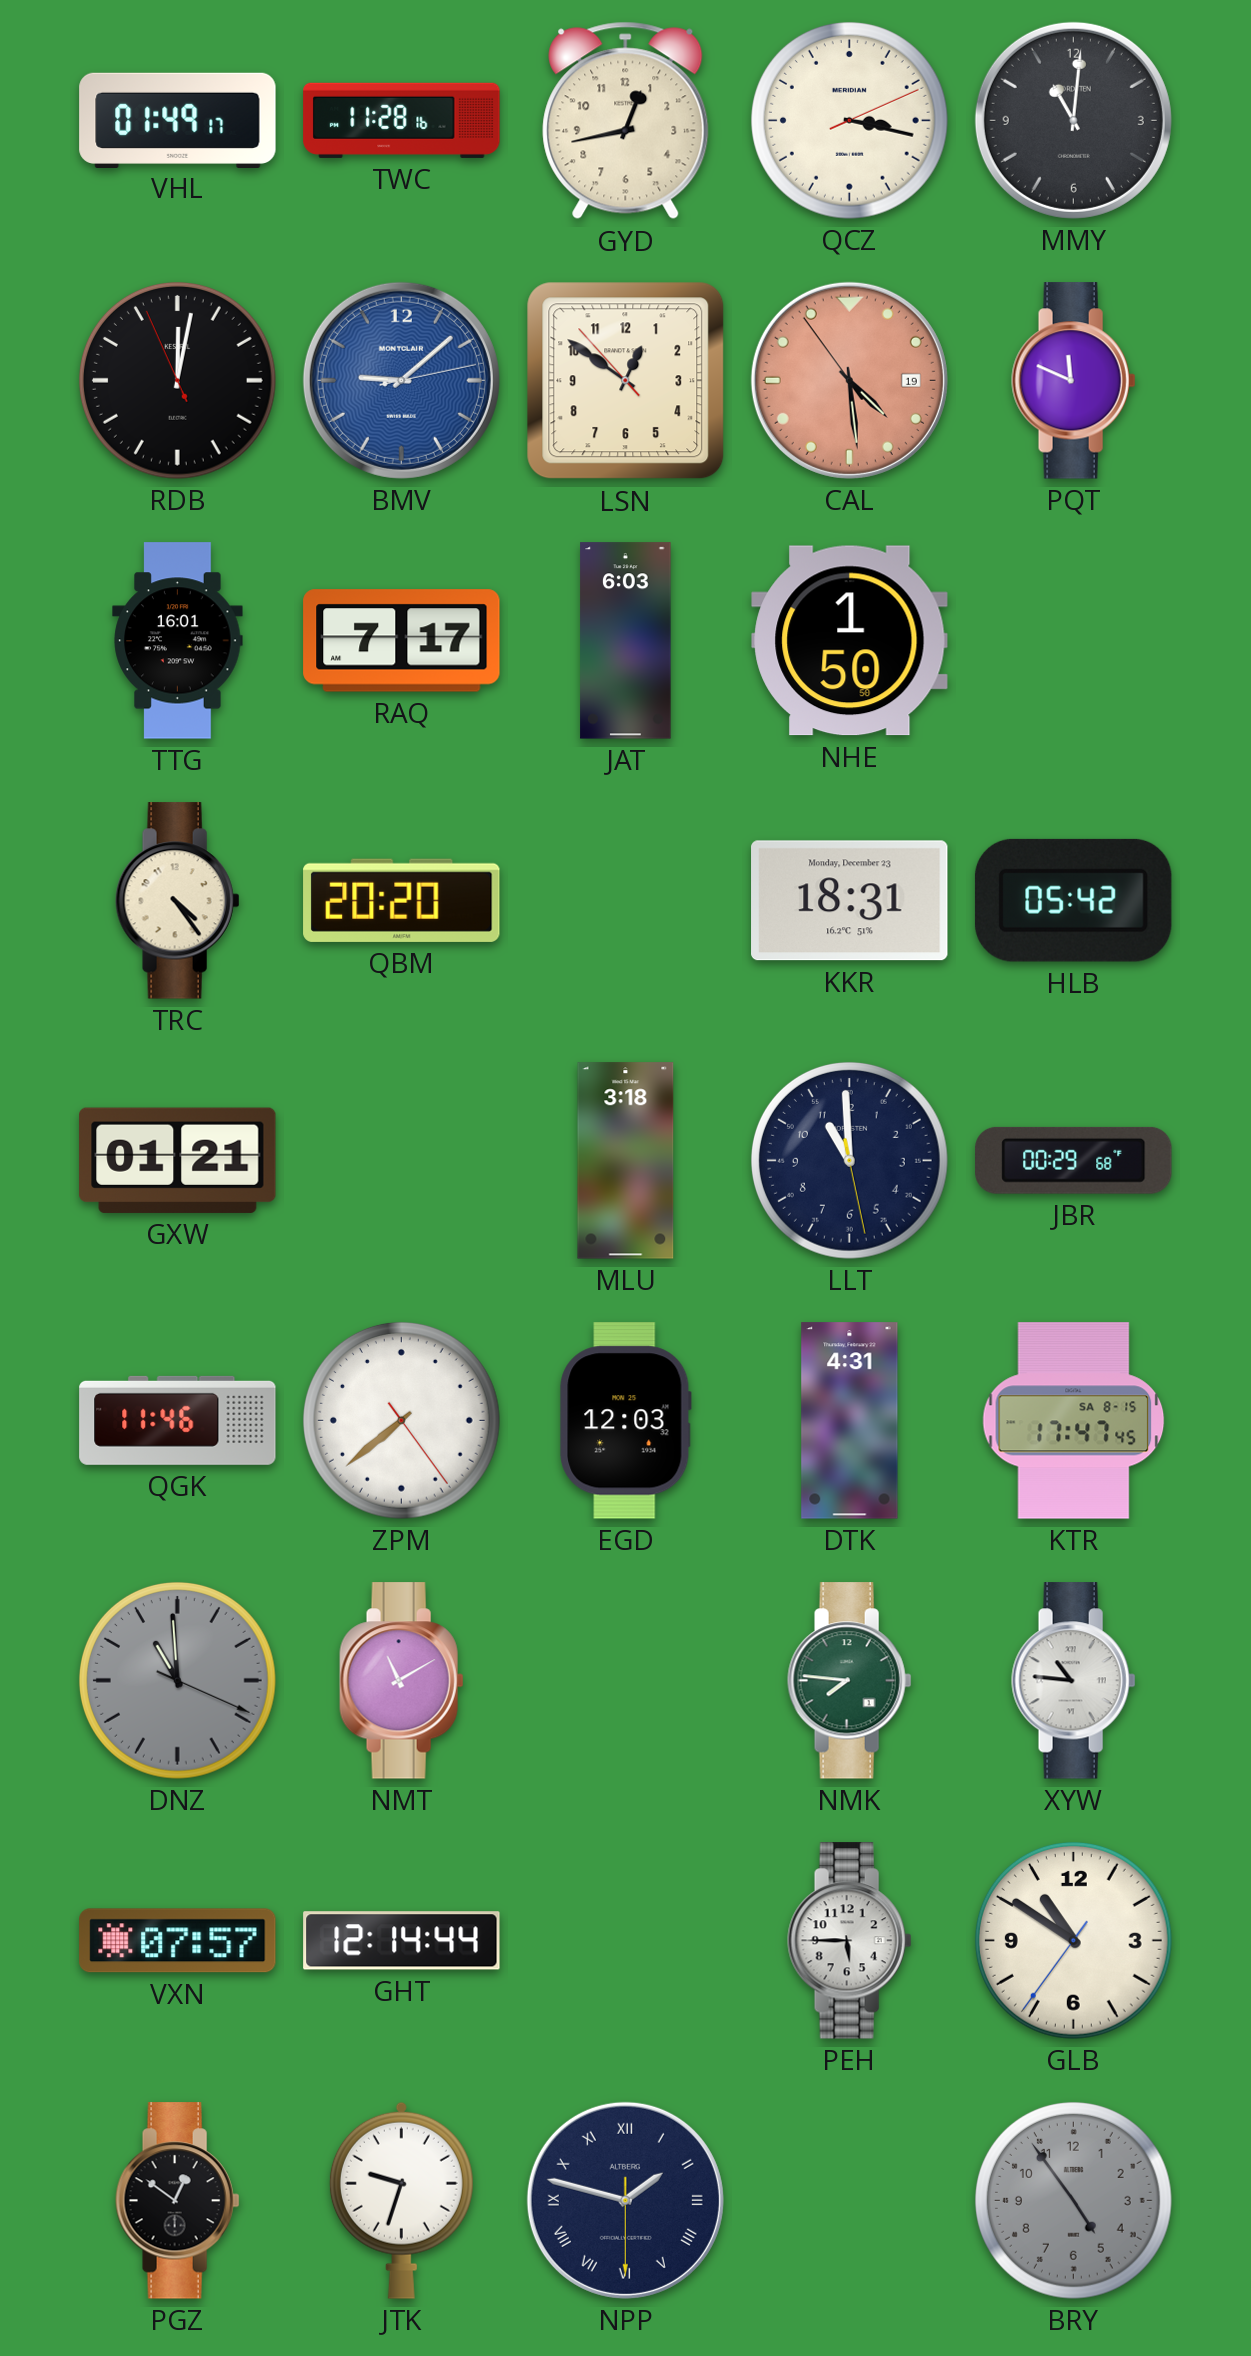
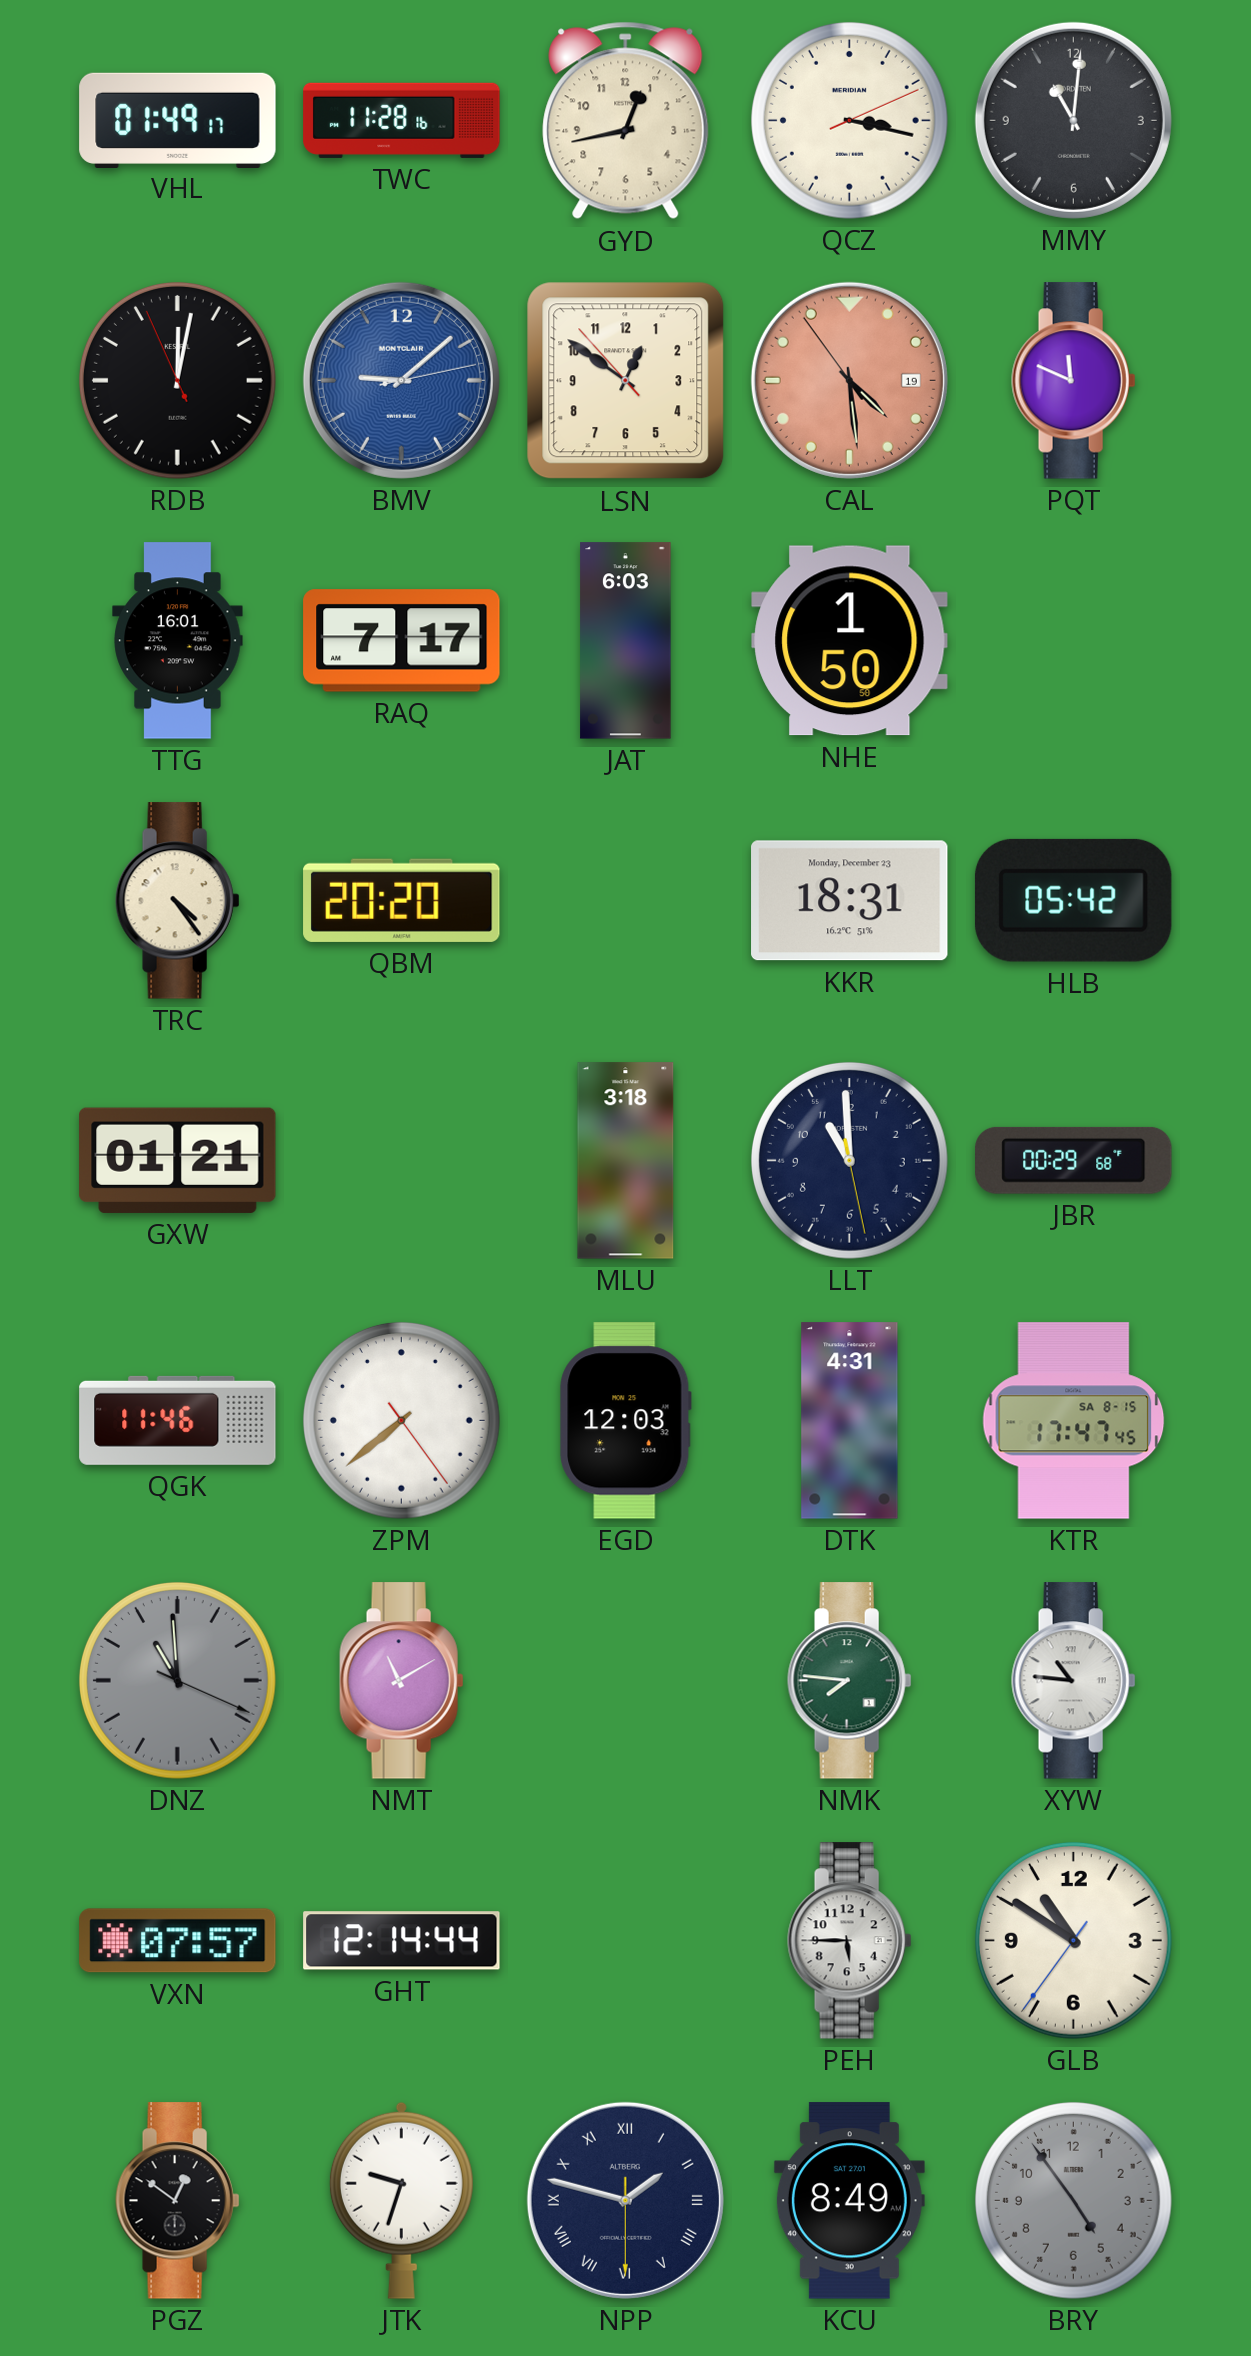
KCU: none -> 8:49
